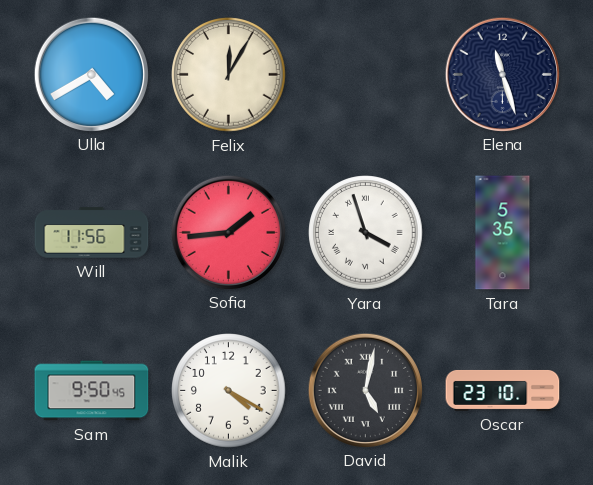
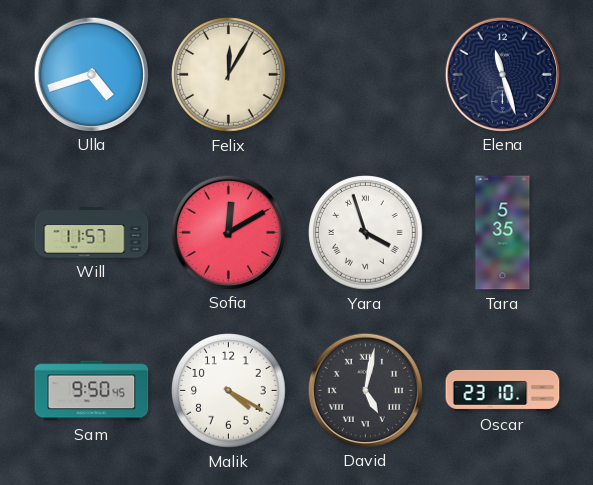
Ulla: 4:40 -> 4:42
Will: 11:56 -> 11:57
Sofia: 1:44 -> 12:10
